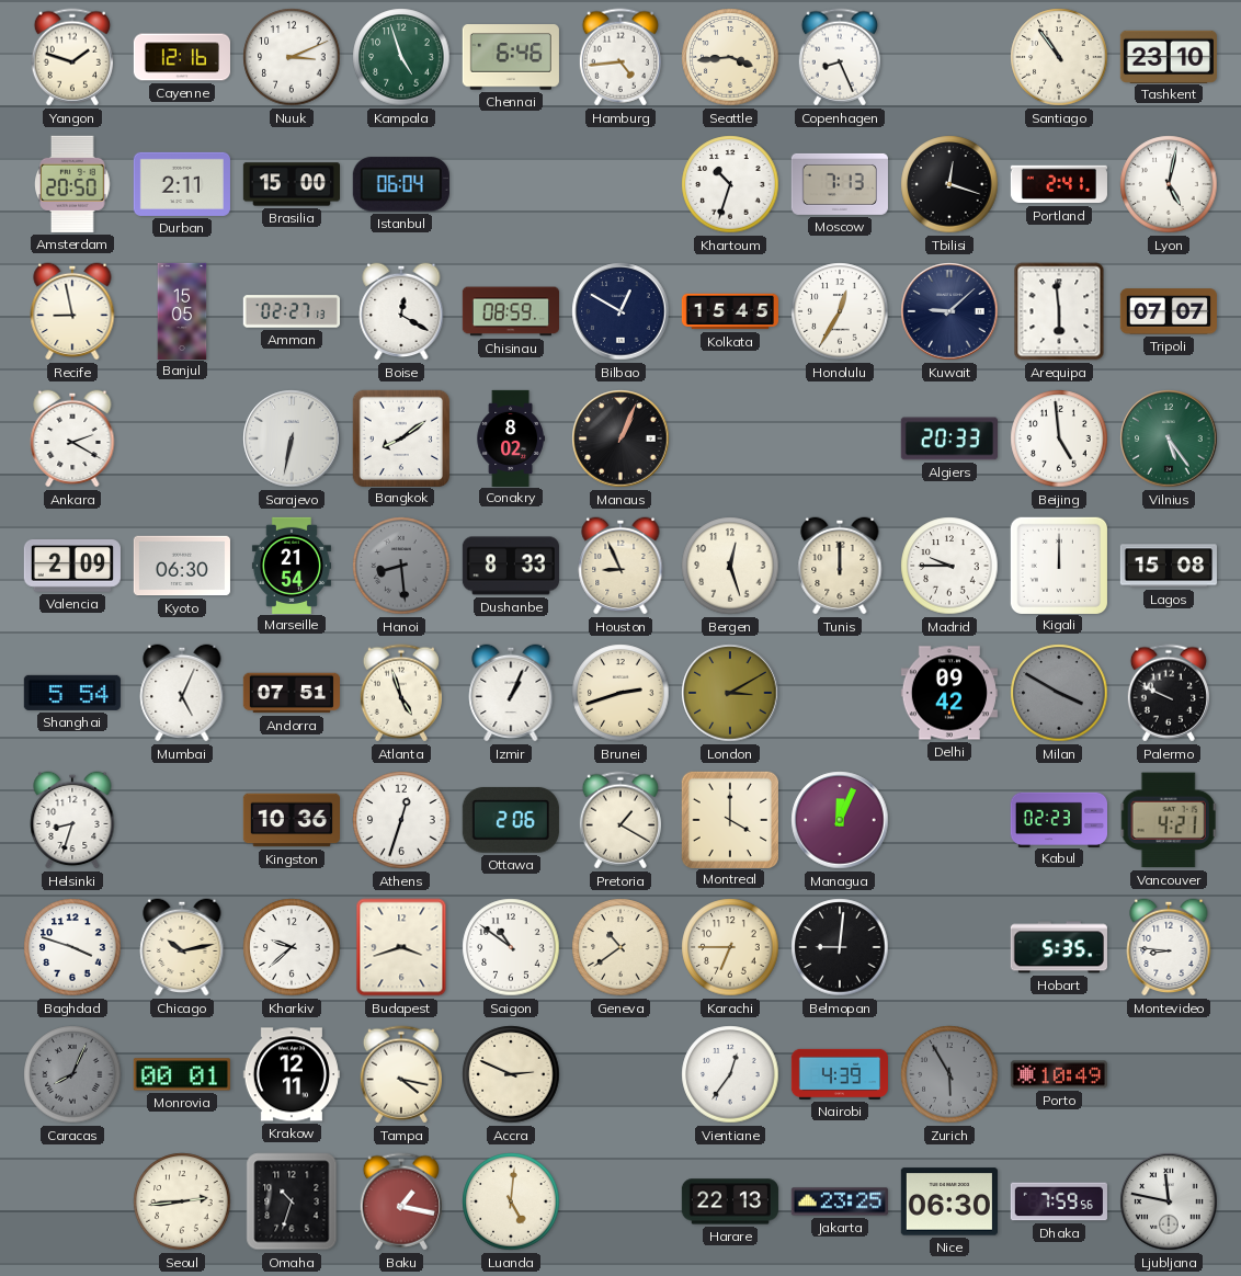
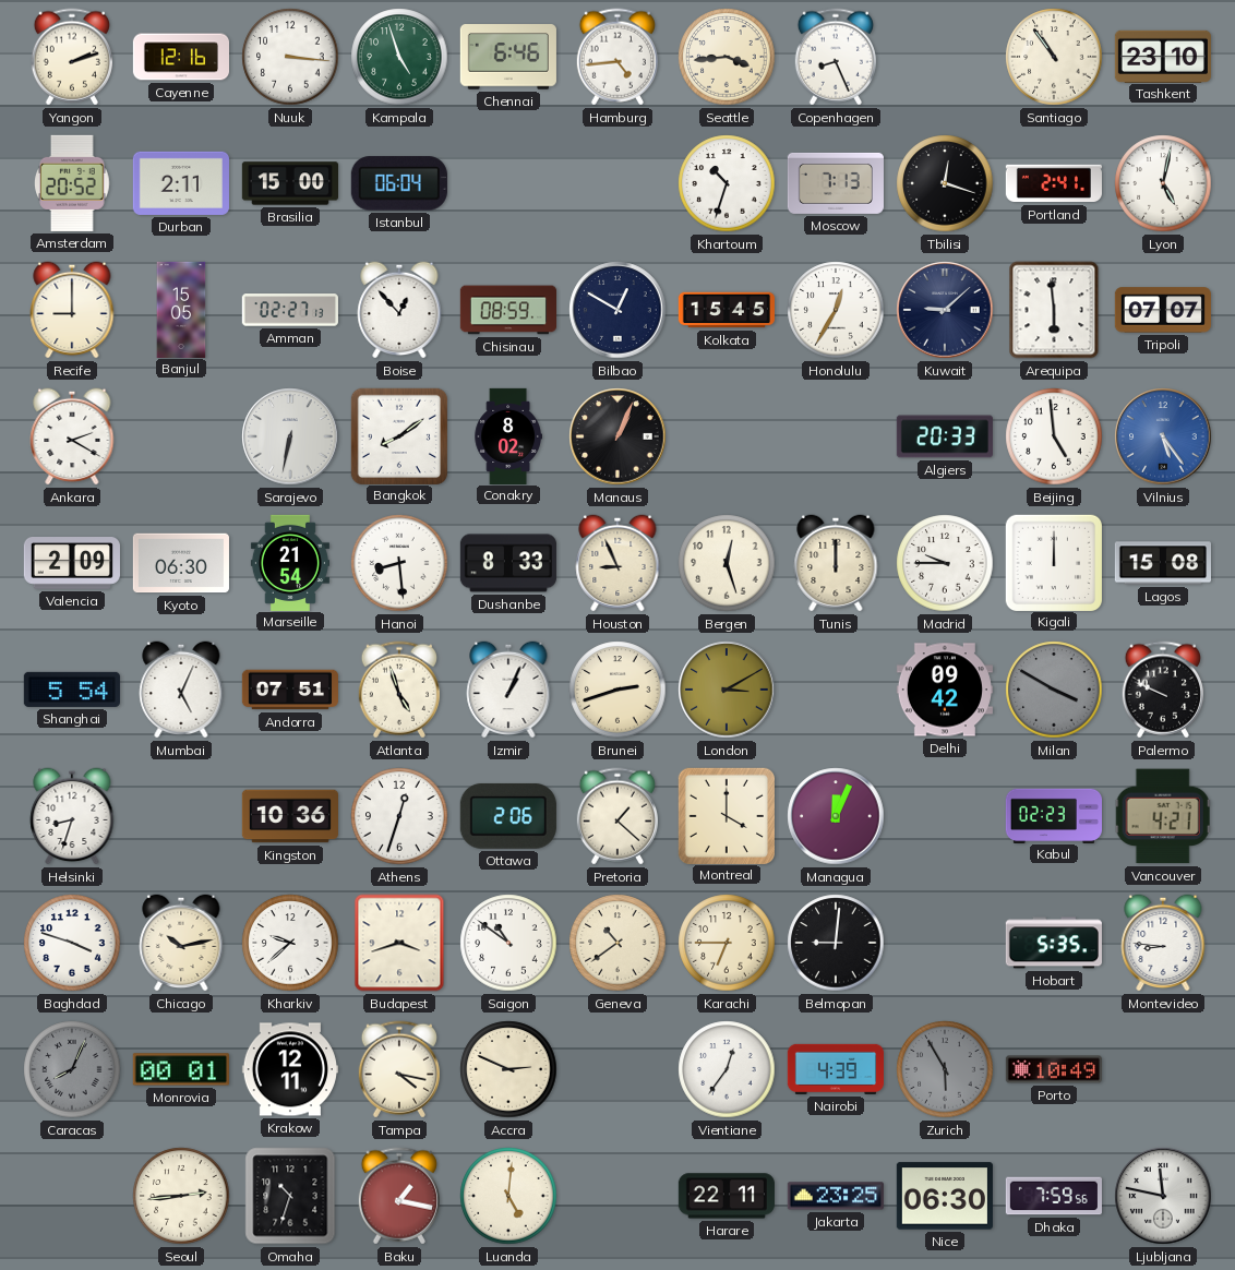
Yangon: 1:48 -> 2:12
Nuuk: 3:11 -> 3:16
Amsterdam: 20:50 -> 20:52
Recife: 8:58 -> 9:00
Boise: 12:20 -> 12:53
Vilnius dial: green -> blue
Hanoi dial: grey -> white
Pretoria: 1:20 -> 1:22
Harare: 22:13 -> 22:11
